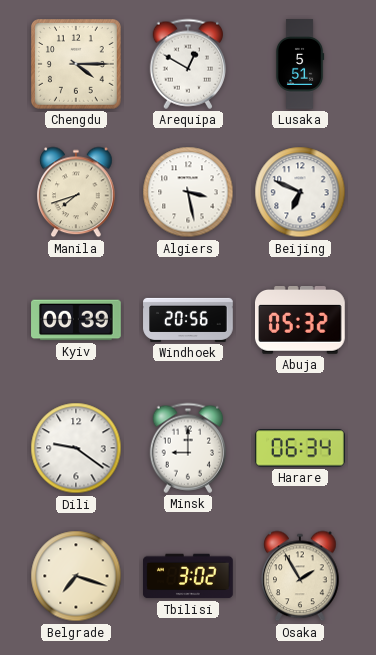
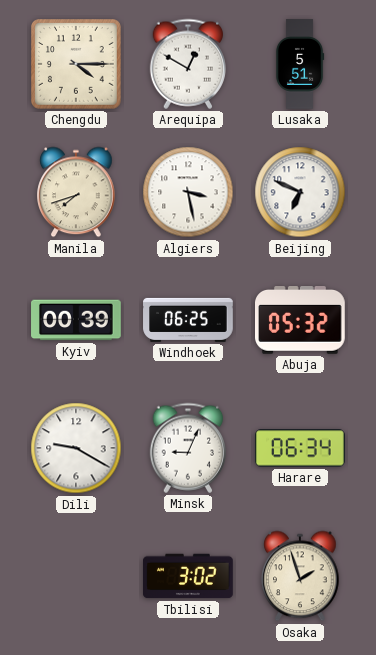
Windhoek: 20:56 -> 06:25
Dili: 9:21 -> 9:20
Minsk: 9:00 -> 9:04
Belgrade: 7:18 -> none
Osaka: 1:55 -> 1:57
